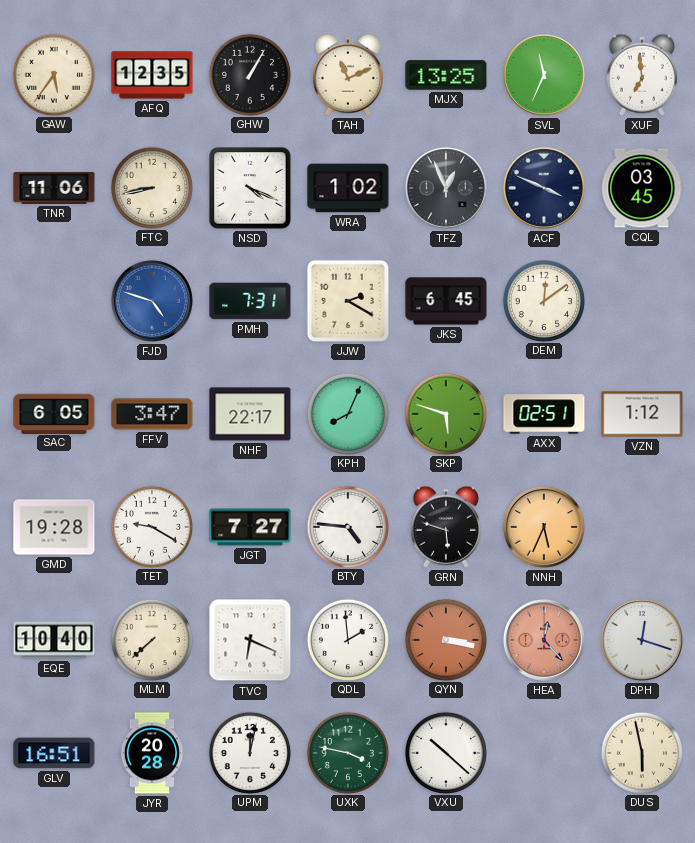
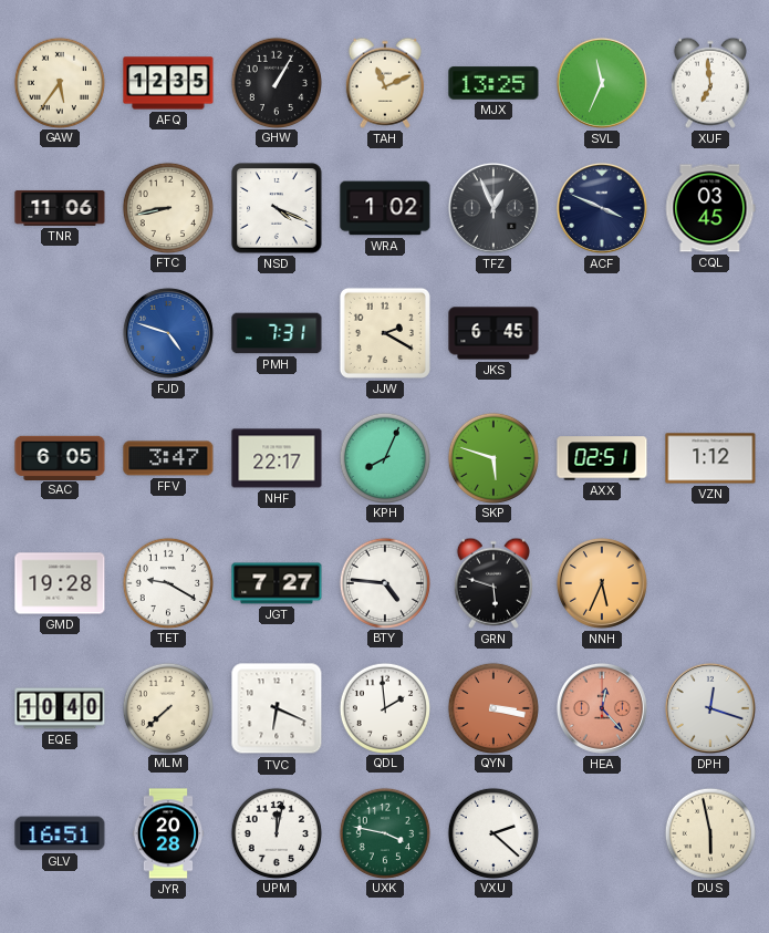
DEM: 12:09 -> none
VXU: 10:22 -> 2:22
